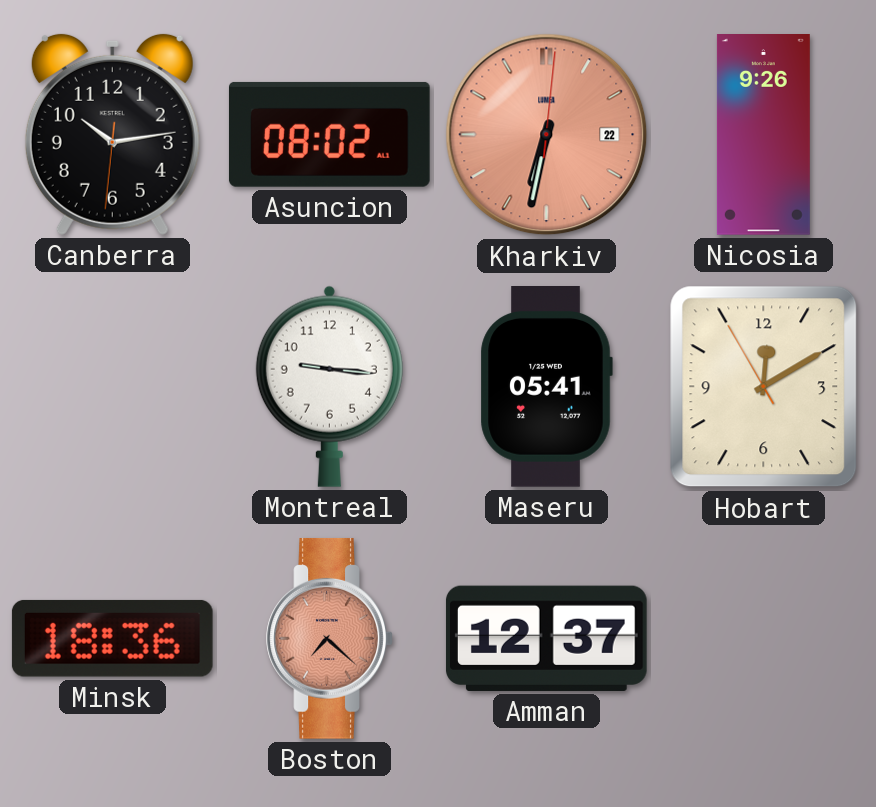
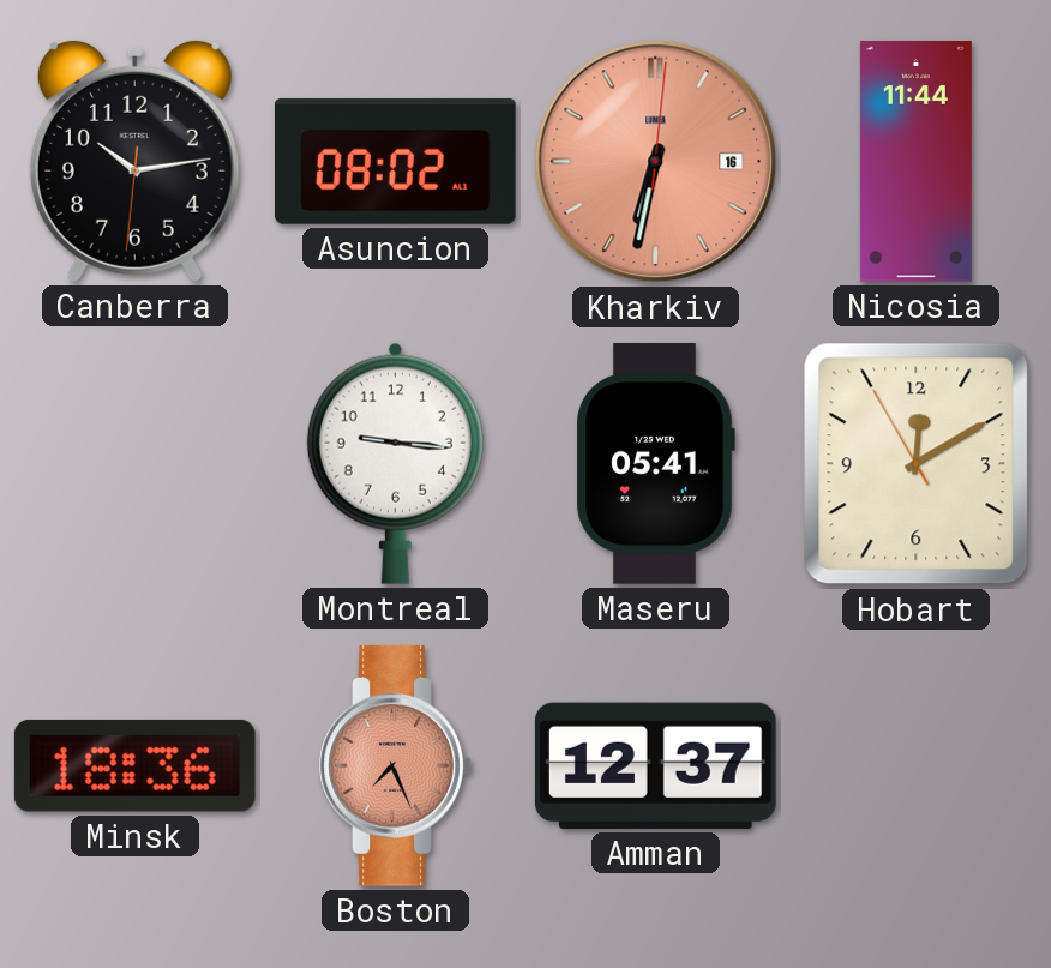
Kharkiv date: 22 -> 16
Nicosia: 9:26 -> 11:44
Boston: 7:22 -> 7:26
